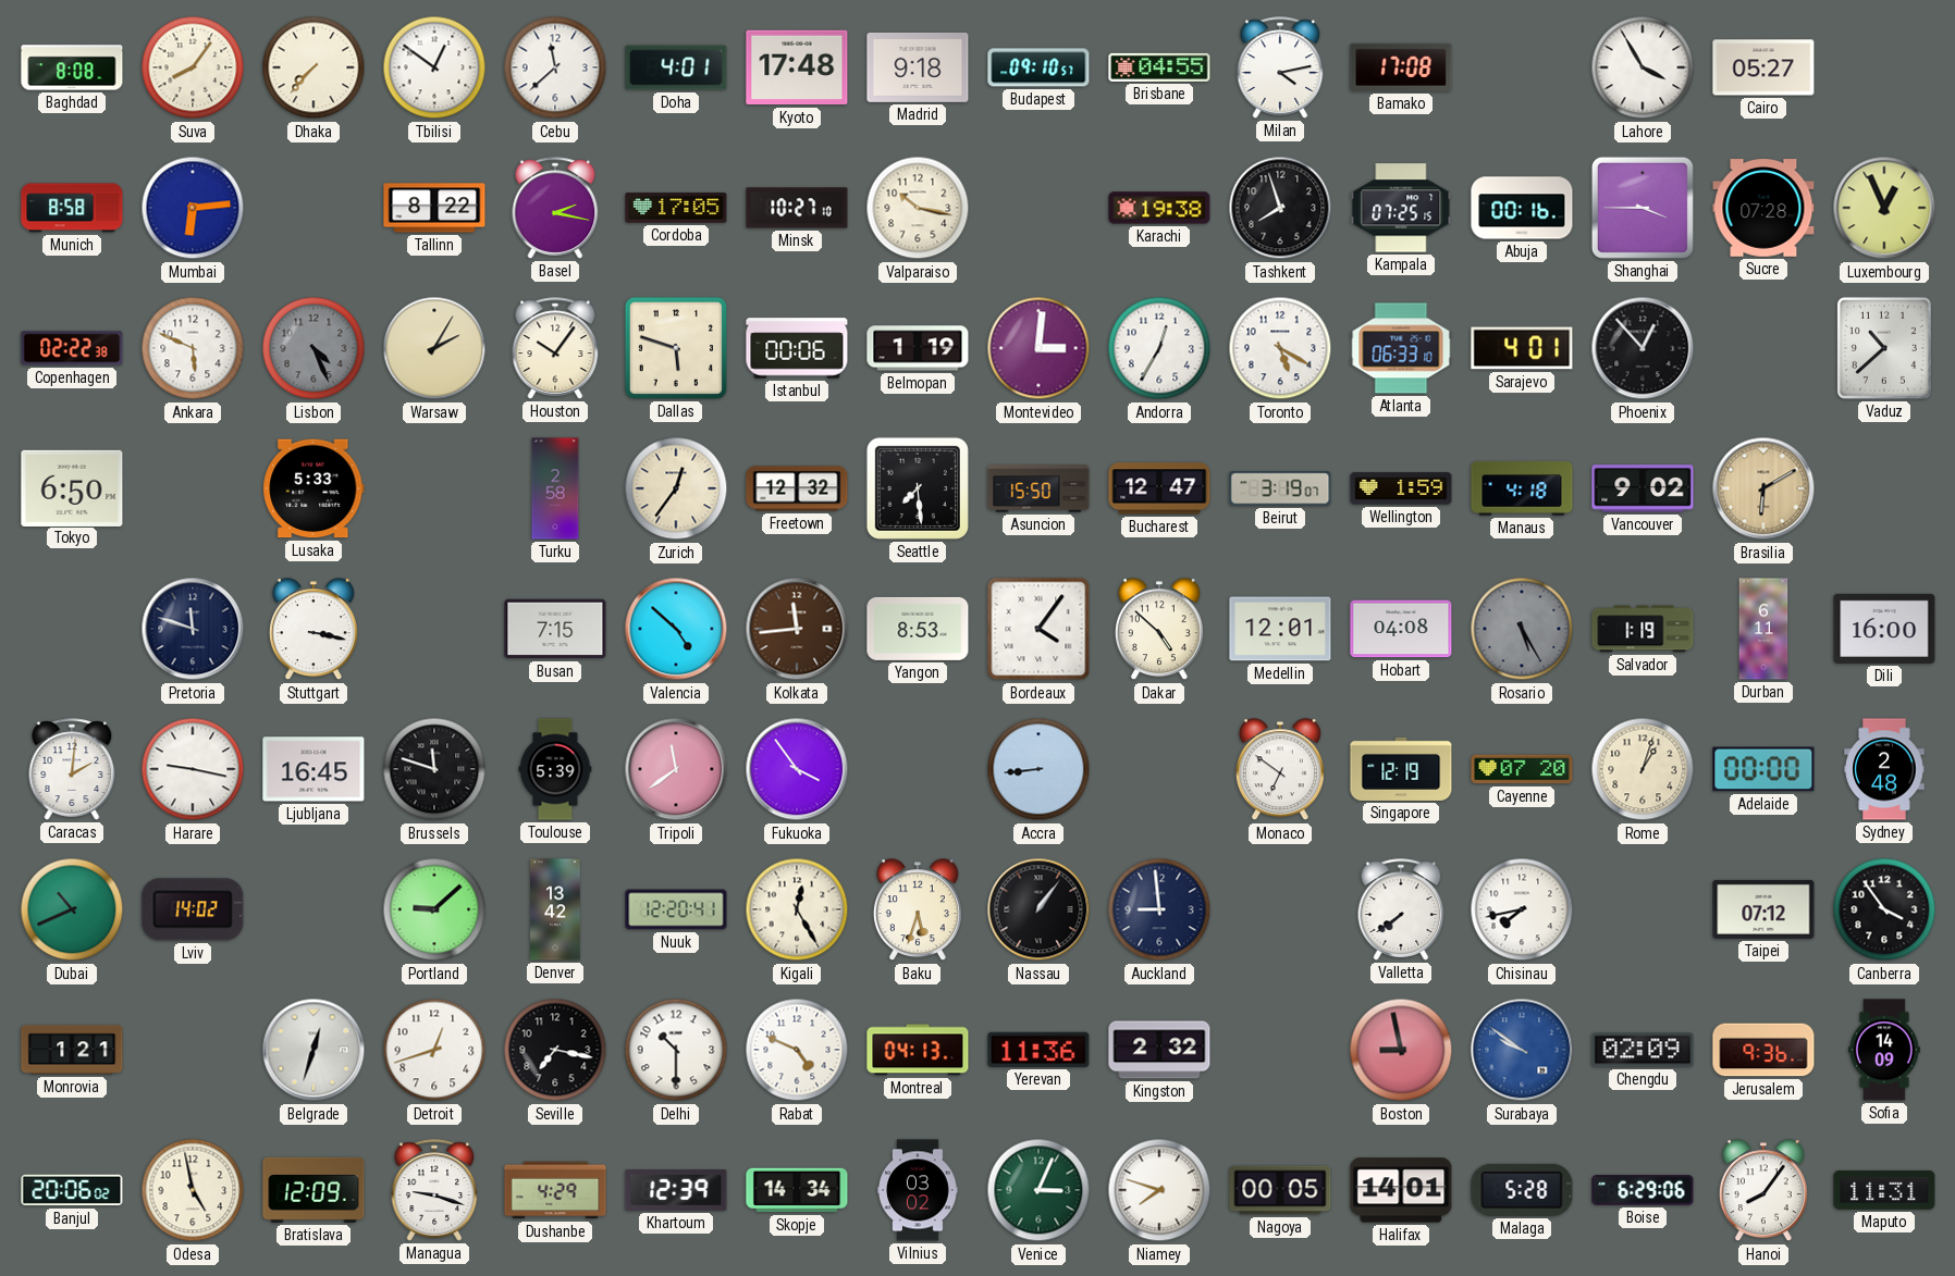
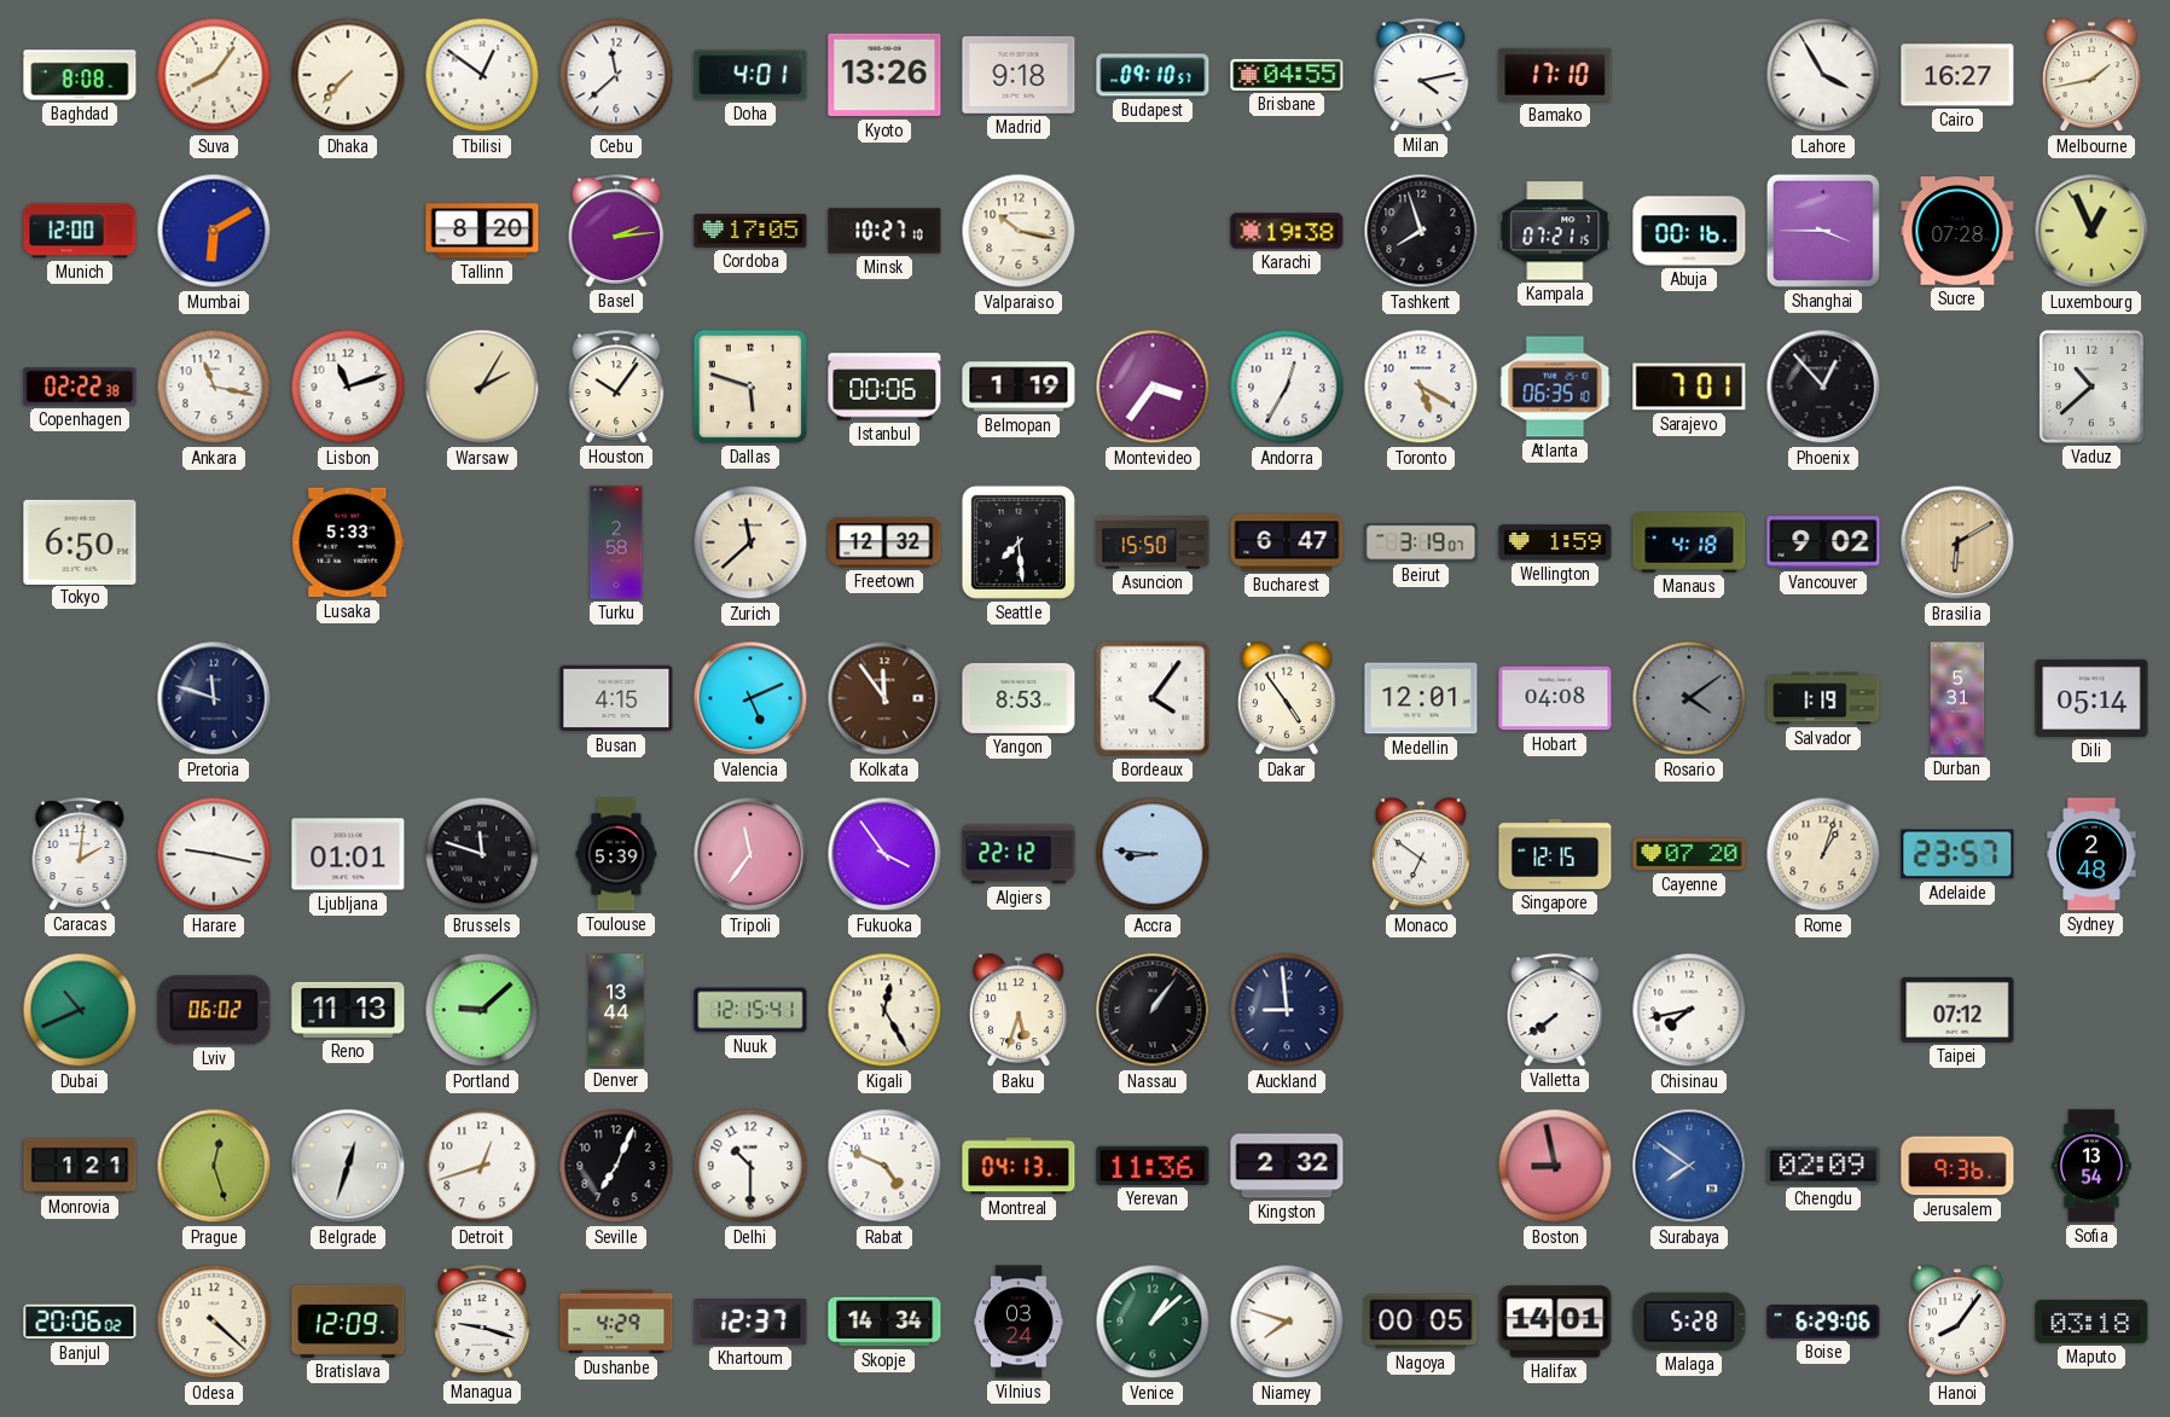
Kyoto: 17:48 -> 13:26
Bamako: 17:08 -> 17:10
Cairo: 05:27 -> 16:27
Melbourne: none -> 1:43
Munich: 8:58 -> 12:00
Mumbai: 6:14 -> 6:10
Tallinn: 8:22 -> 8:20
Basel: 2:17 -> 2:14
Kampala: 07:25 -> 07:21
Ankara: 5:49 -> 11:17
Lisbon: 4:26 -> 11:12
Lisbon dial: grey -> white
Montevideo: 3:01 -> 3:36
Atlanta: 06:33 -> 06:35
Sarajevo: 4:01 -> 7:01
Zurich: 12:36 -> 11:38
Bucharest: 12:47 -> 6:47
Stuttgart: 3:17 -> none
Busan: 7:15 -> 4:15
Valencia: 4:52 -> 5:11
Kolkata: 11:44 -> 11:54
Dakar: 4:52 -> 4:54
Rosario: 5:25 -> 4:09
Durban: 6:11 -> 5:31
Dili: 16:00 -> 05:14
Ljubljana: 16:45 -> 01:01
Tripoli: 11:39 -> 11:36
Algiers: none -> 22:12
Accra: 8:44 -> 8:46
Singapore: 12:19 -> 12:15
Adelaide: 00:00 -> 23:57
Lviv: 14:02 -> 06:02
Reno: none -> 11:13
Denver: 13:42 -> 13:44
Nuuk: 12:20 -> 12:15
Canberra: 3:54 -> none
Prague: none -> 12:27
Seville: 7:17 -> 7:04
Surabaya: 9:51 -> 7:51
Sofia: 14:09 -> 13:54
Odesa: 4:58 -> 4:22
Khartoum: 12:39 -> 12:37
Vilnius: 03:02 -> 03:24
Venice: 3:04 -> 1:08
Maputo: 11:31 -> 03:18
